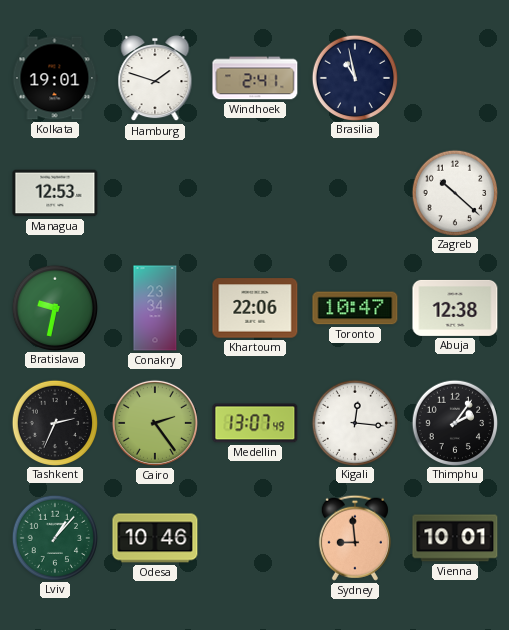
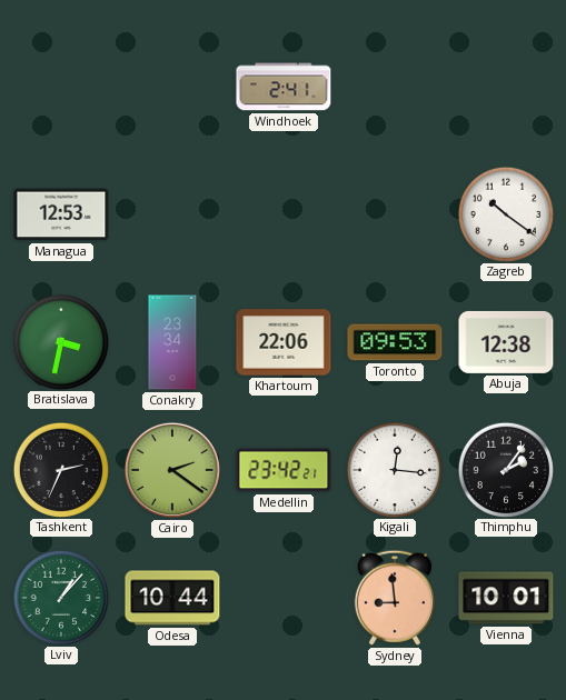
Kolkata: 19:01 -> none
Hamburg: 1:48 -> none
Brasilia: 10:58 -> none
Zagreb: 10:22 -> 10:21
Bratislava: 9:32 -> 3:32
Toronto: 10:47 -> 09:53
Cairo: 2:24 -> 2:21
Medellin: 13:07 -> 23:42
Odesa: 10:46 -> 10:44
